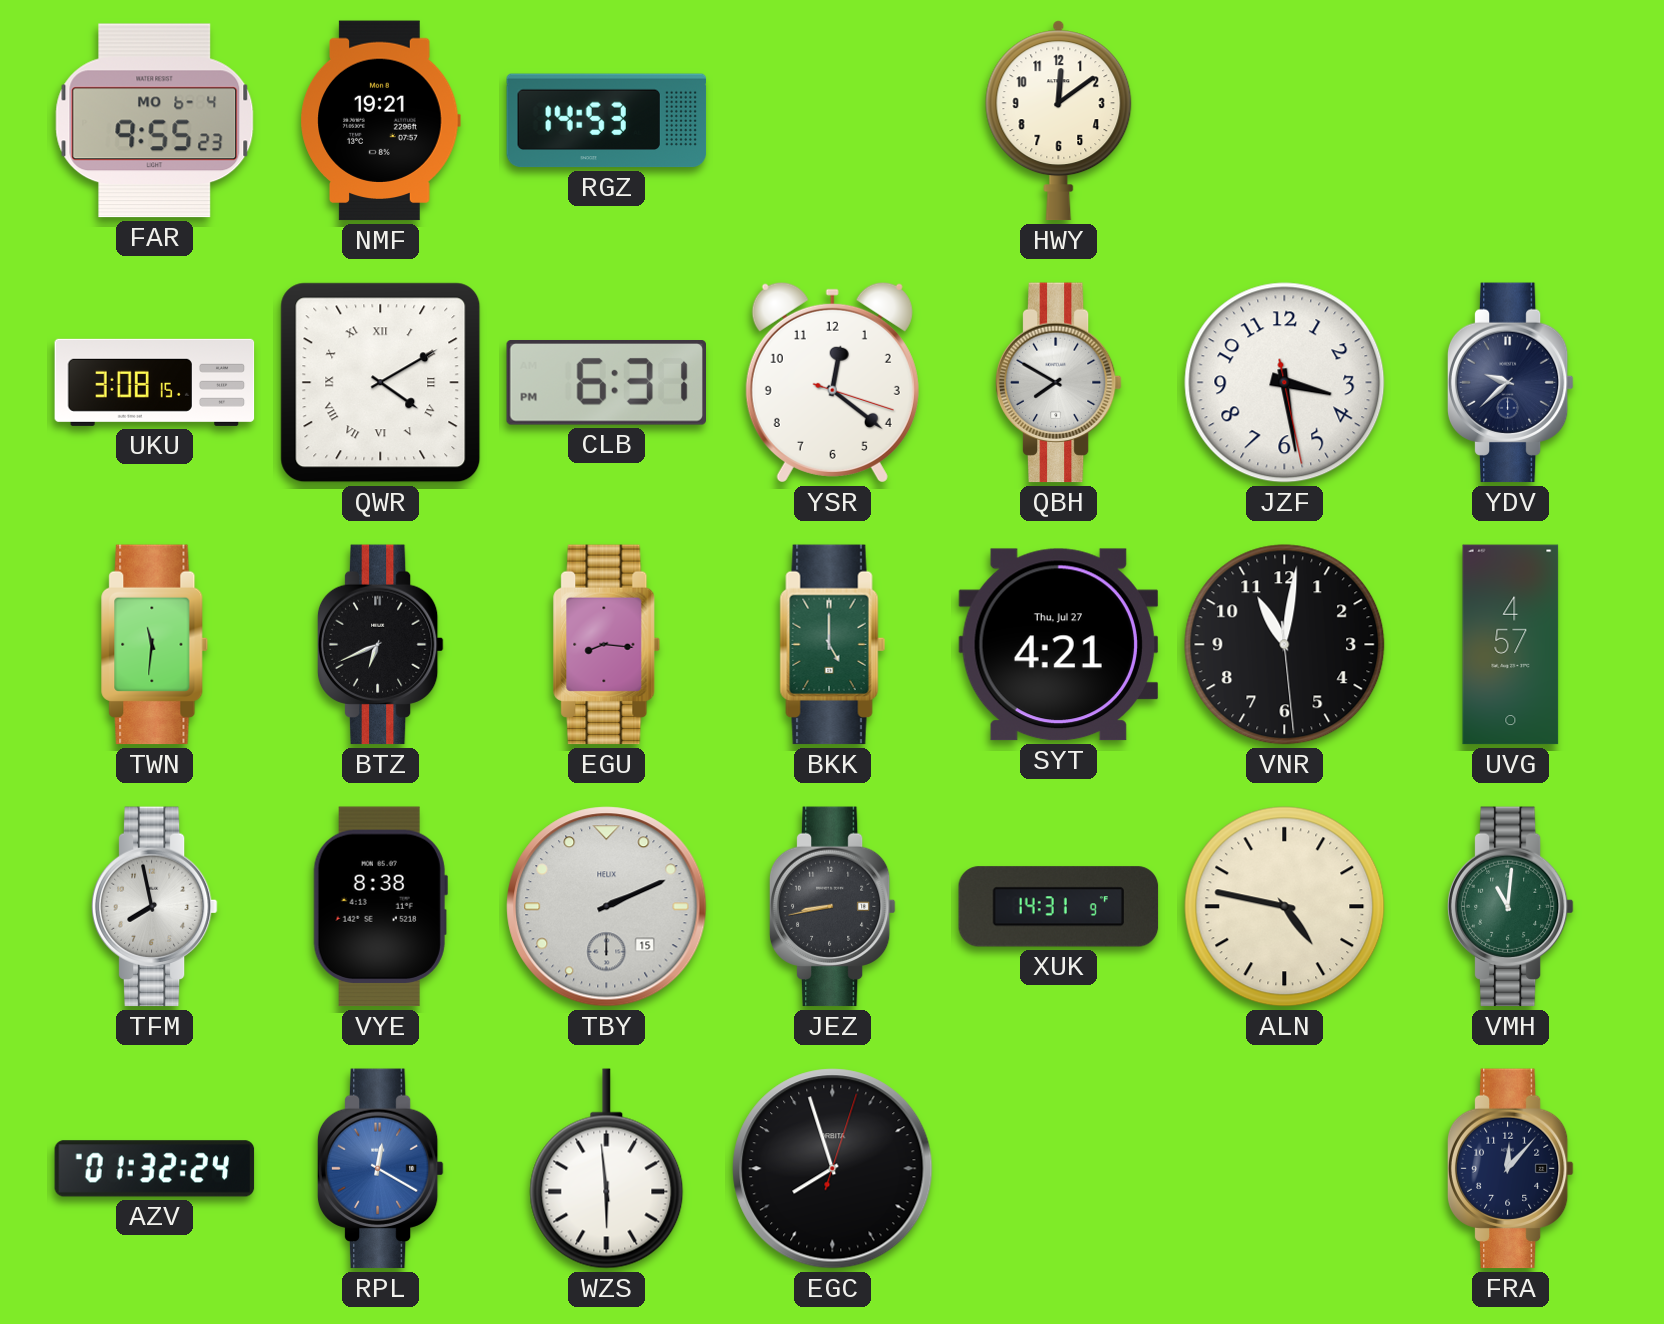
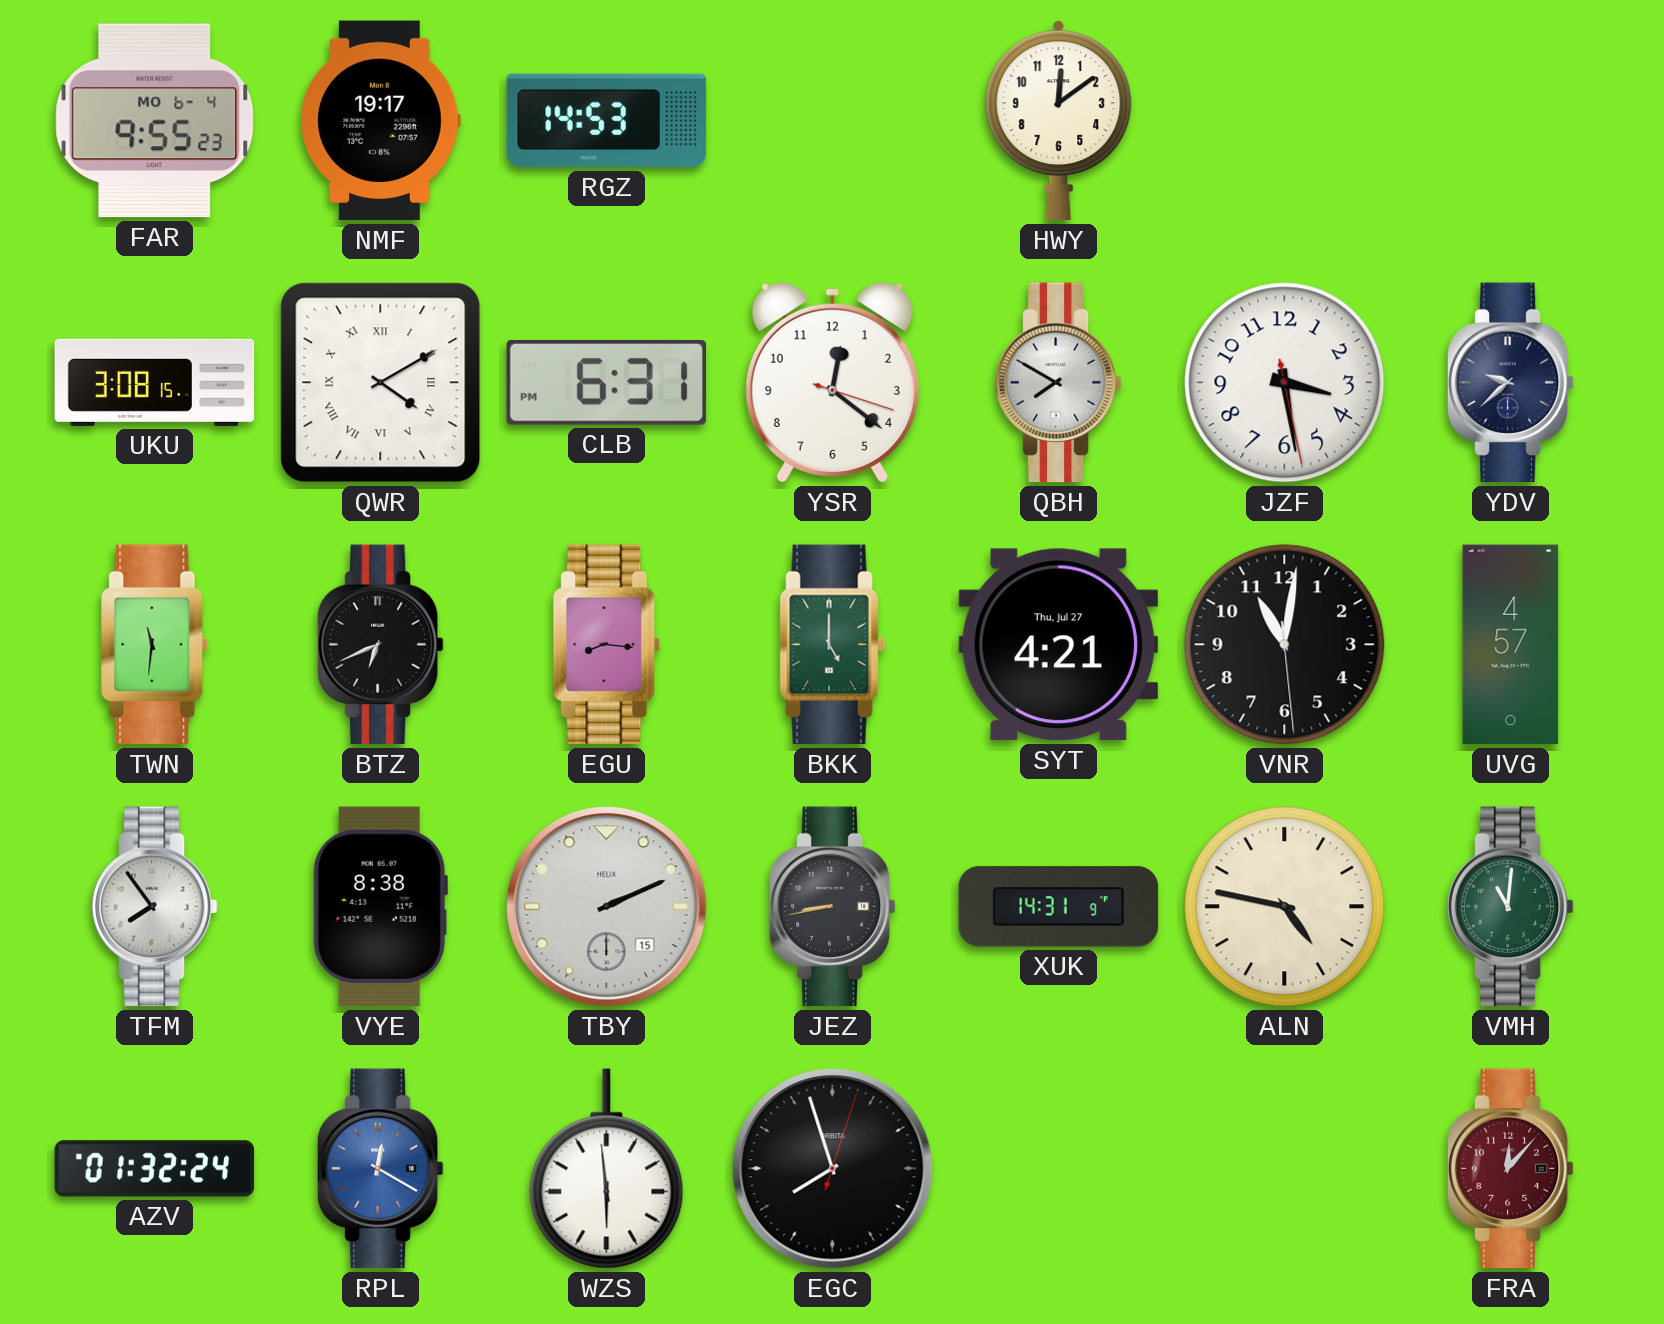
NMF: 19:21 -> 19:17
TFM: 7:58 -> 7:54
FRA dial: navy -> burgundy
